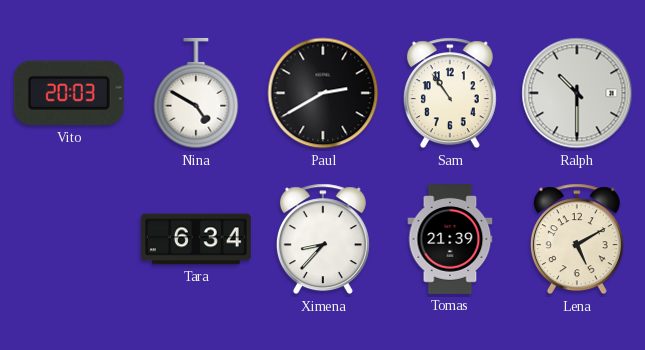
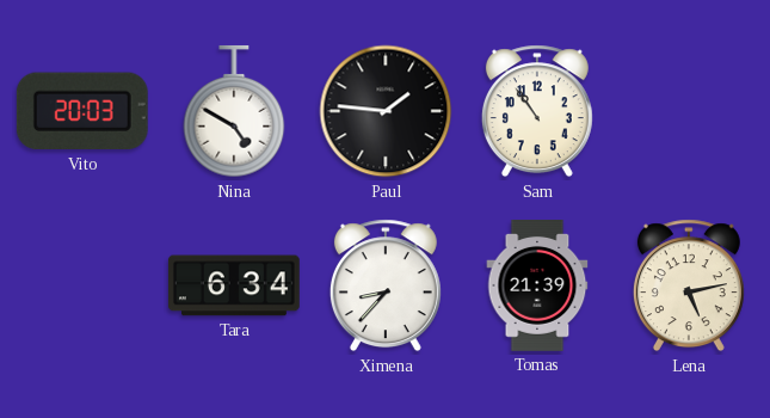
Paul: 2:40 -> 1:46
Ralph: 10:30 -> none
Lena: 5:10 -> 5:13
